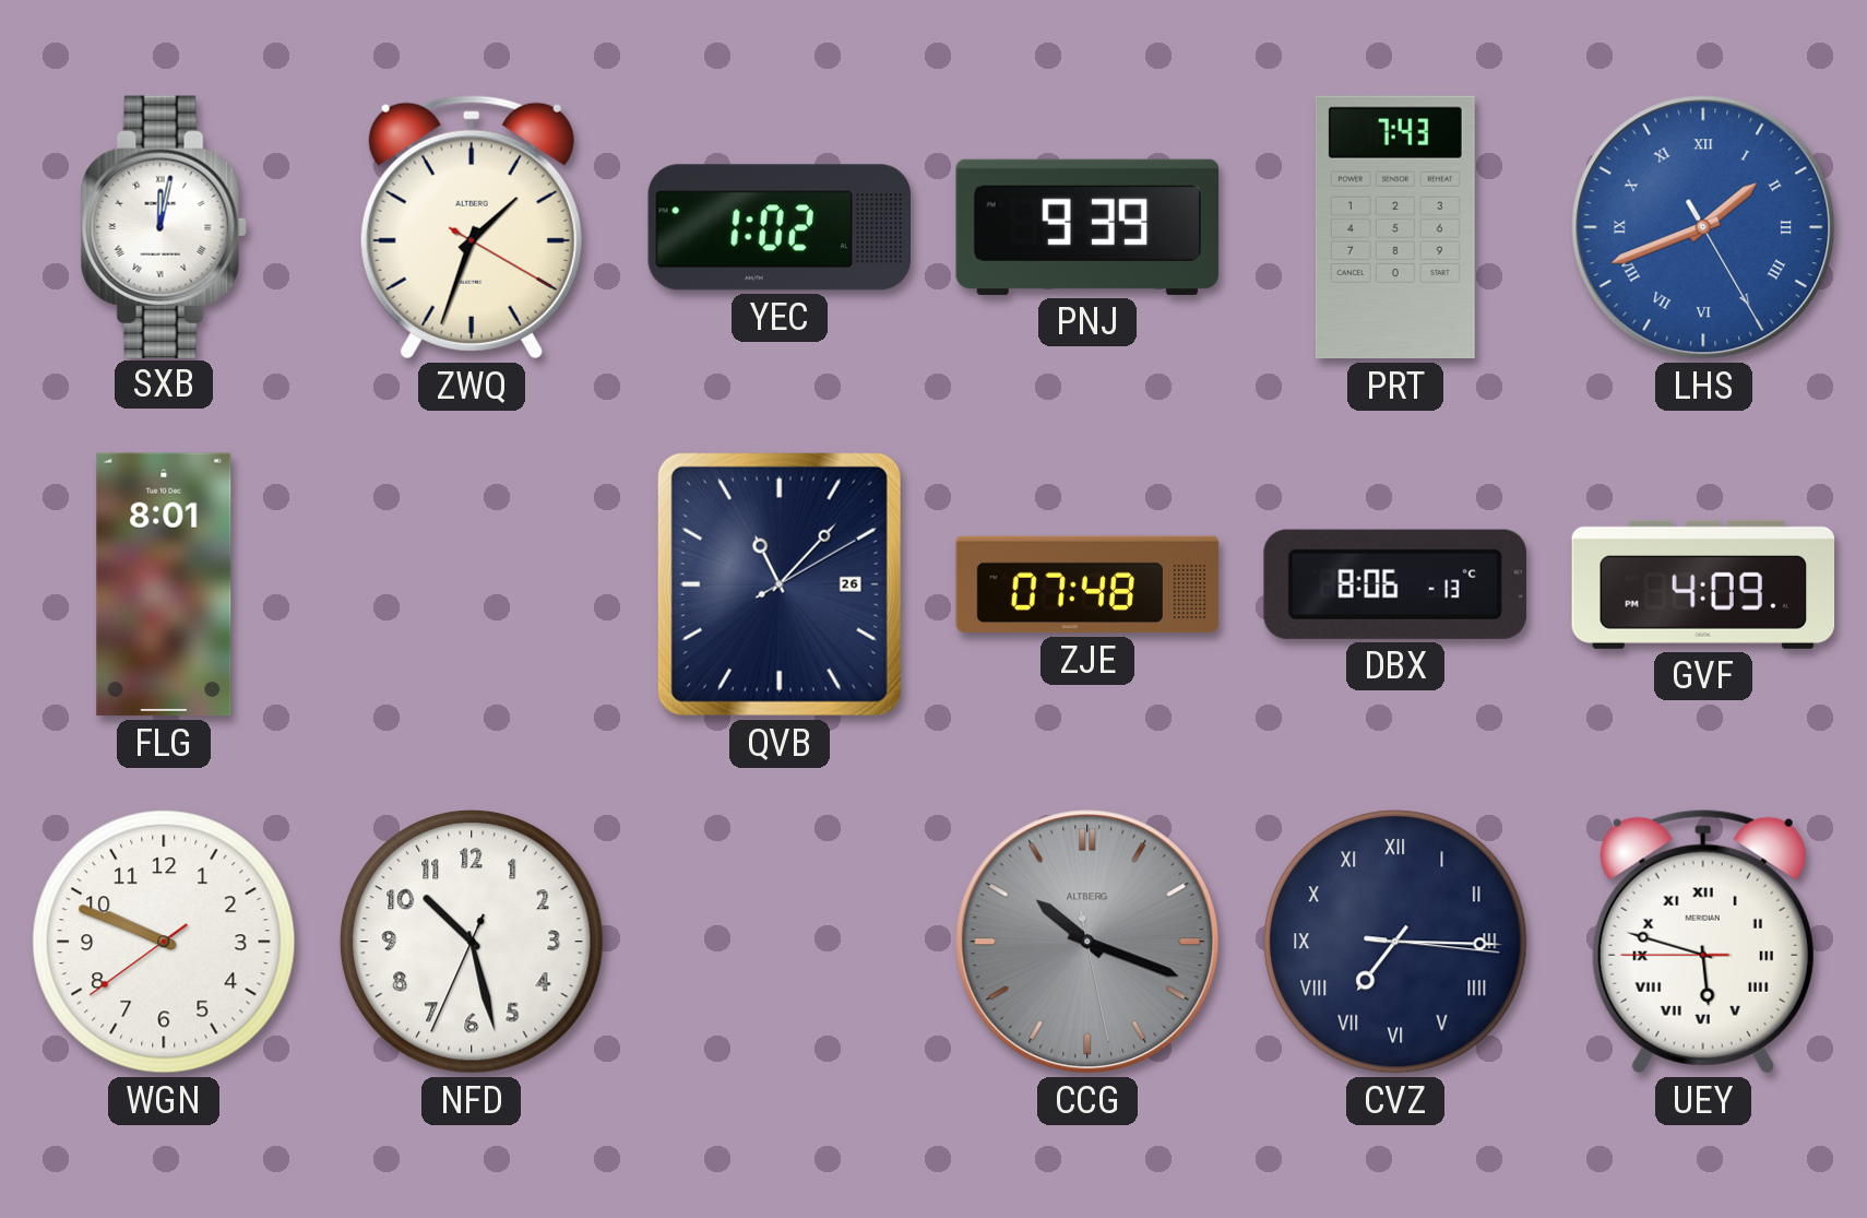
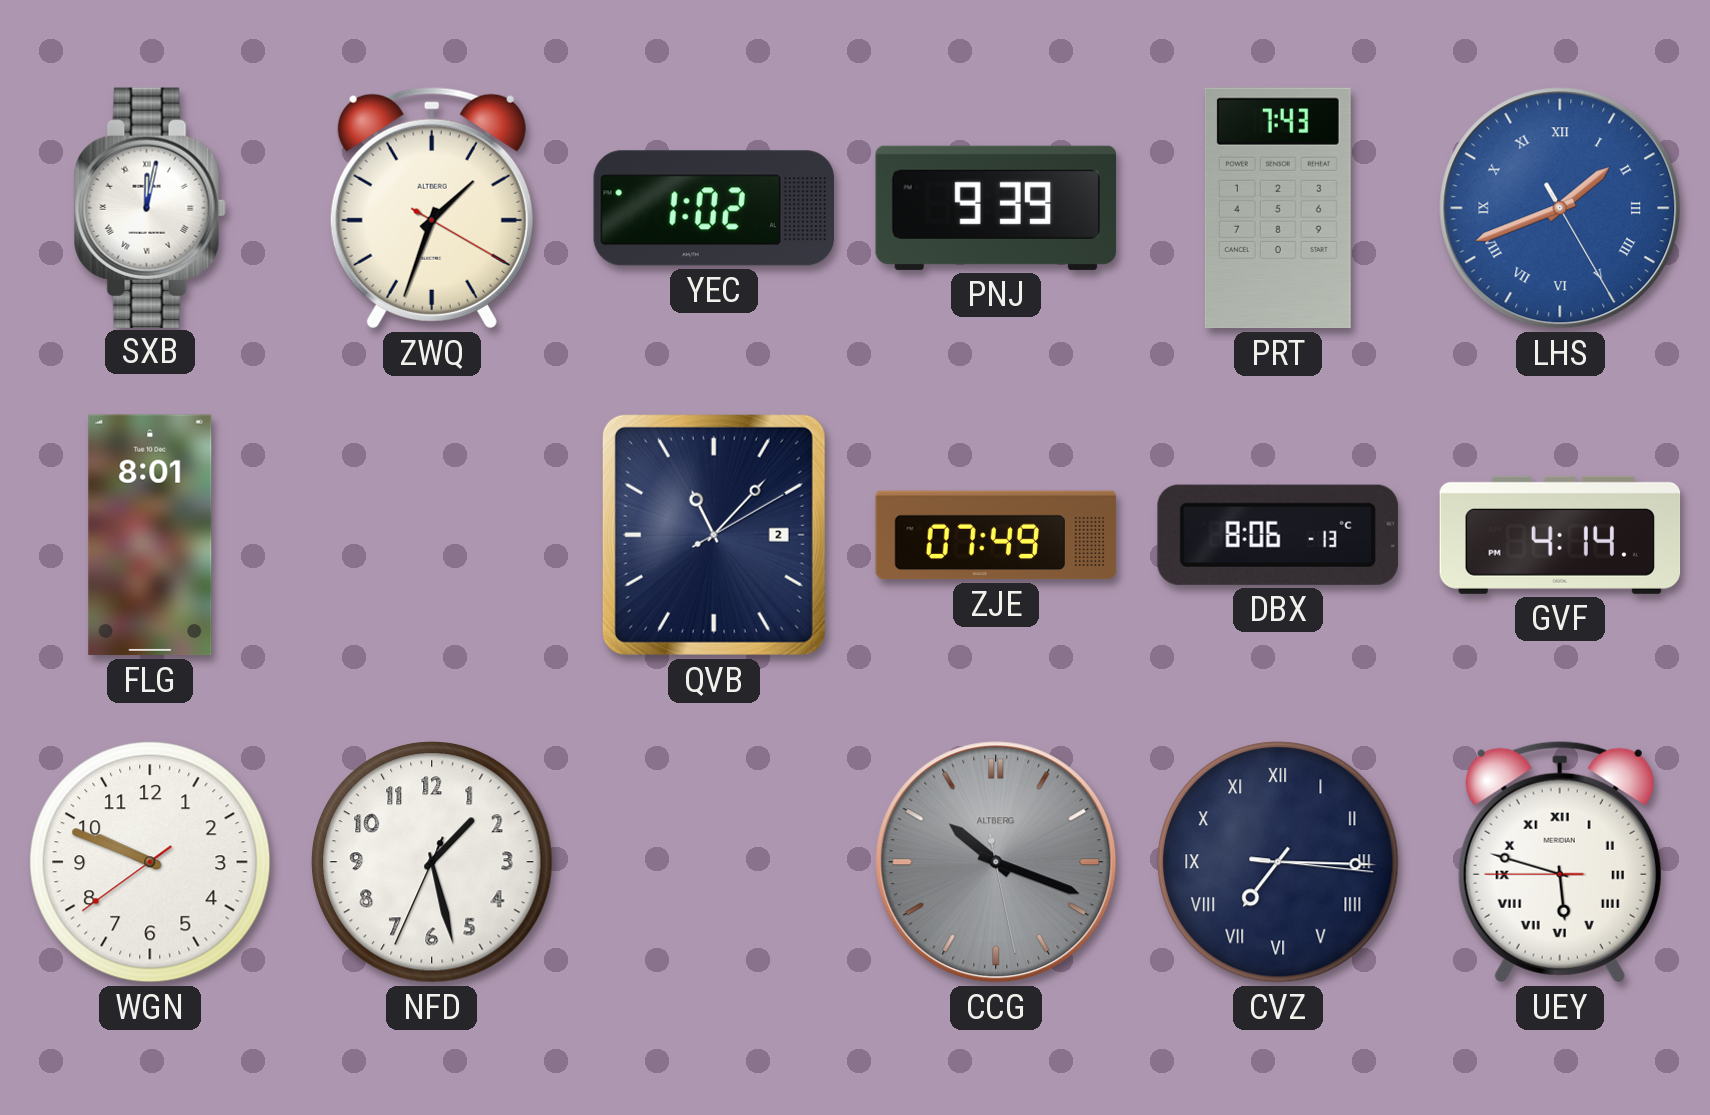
QVB date: 26 -> 2
ZJE: 07:48 -> 07:49
GVF: 4:09 -> 4:14
NFD: 10:27 -> 1:27
